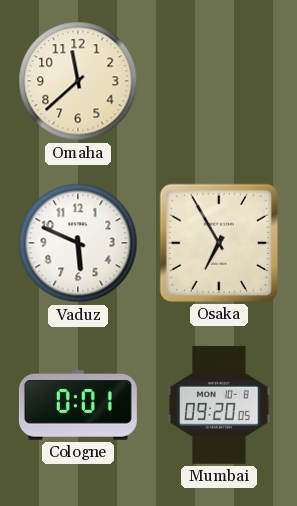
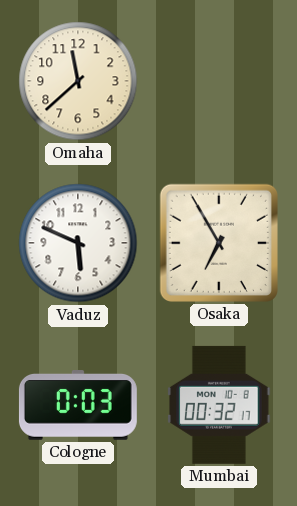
Cologne: 0:01 -> 0:03
Mumbai: 09:20 -> 00:32
